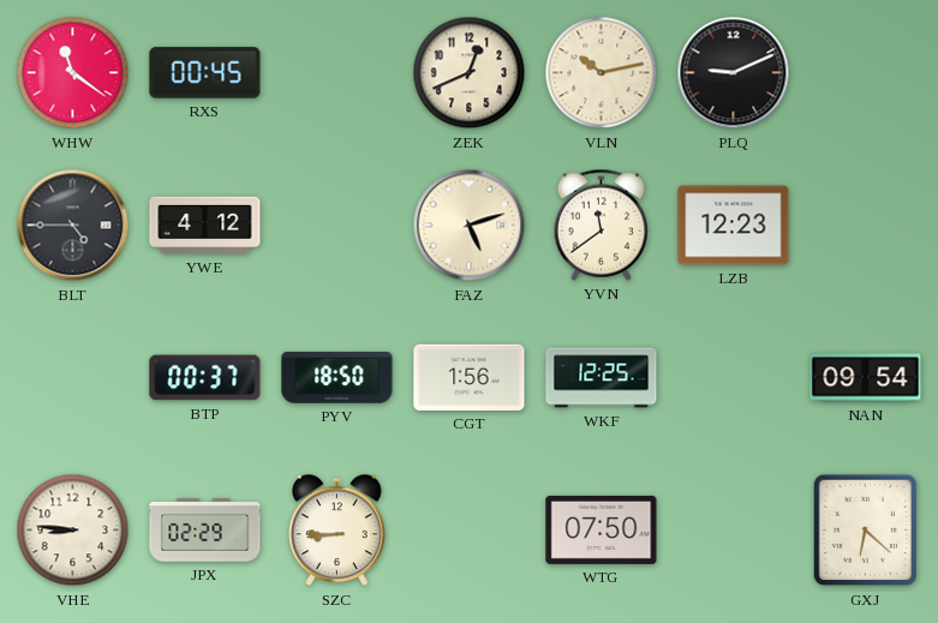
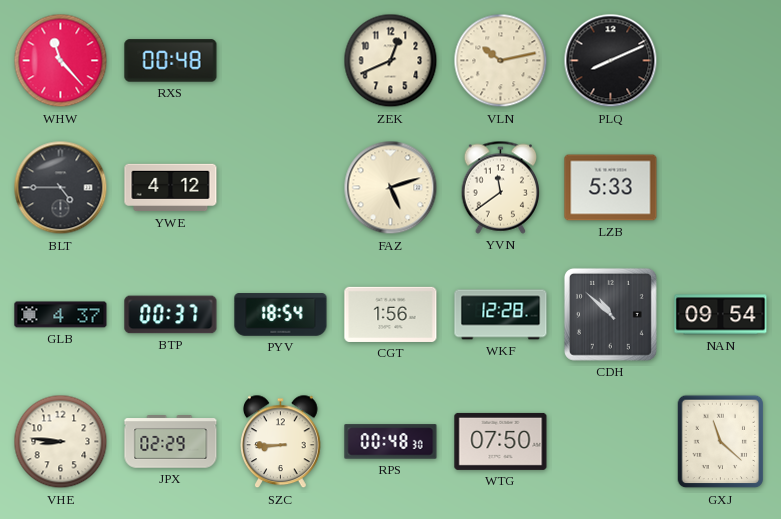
WHW: 11:21 -> 11:23
RXS: 00:45 -> 00:48
PLQ: 9:11 -> 8:11
LZB: 12:23 -> 5:33
GLB: none -> 4:37
PYV: 18:50 -> 18:54
WKF: 12:25 -> 12:28
CDH: none -> 10:52
RPS: none -> 00:48
GXJ: 6:22 -> 11:22
